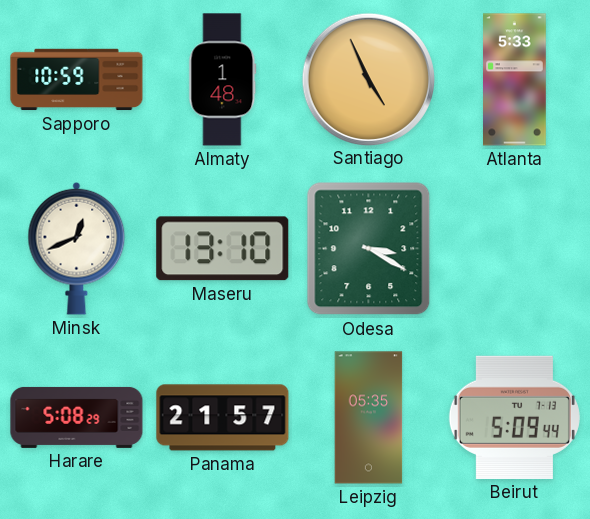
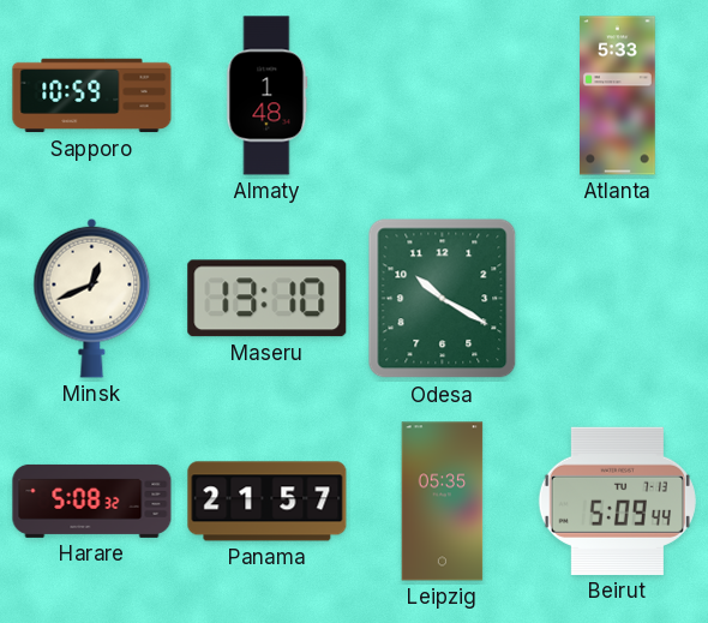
Santiago: 4:56 -> none
Odesa: 3:20 -> 10:20
Harare: 5:08:29 -> 5:08:32
